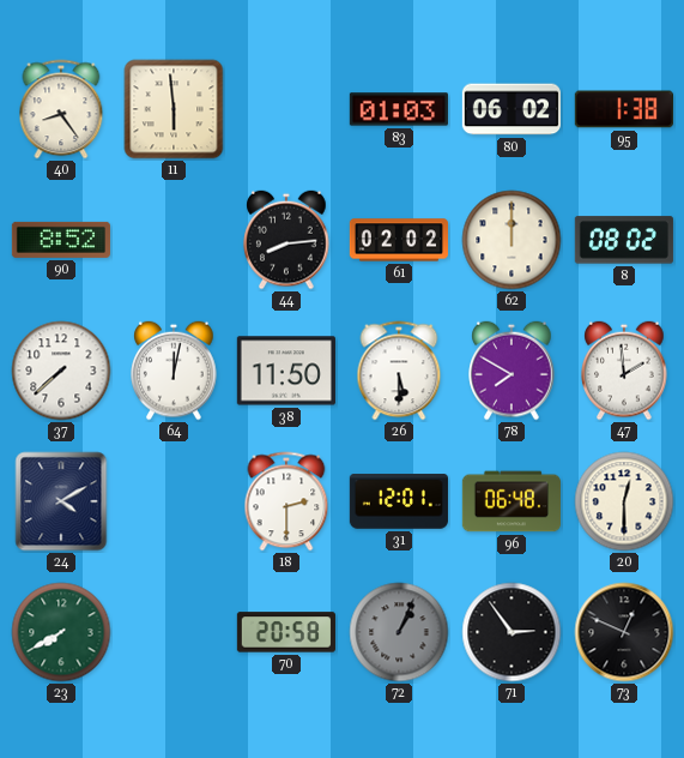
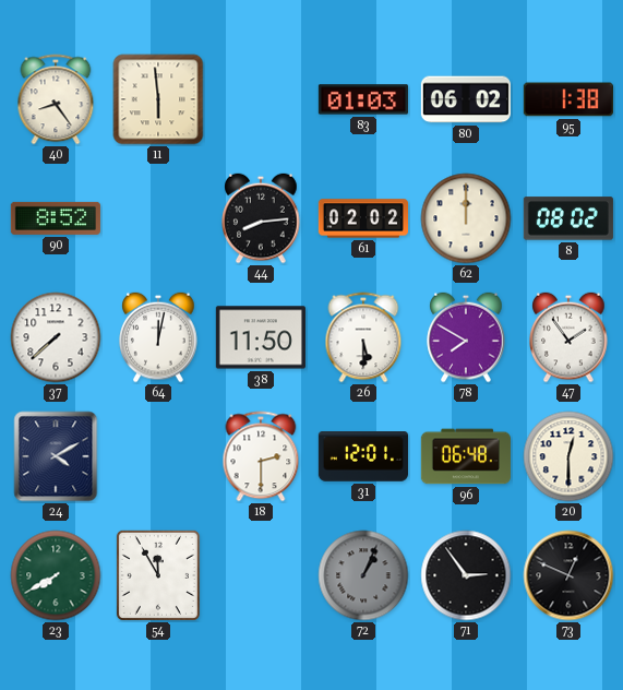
47: 1:59 -> 1:54
54: none -> 11:55
70: 20:58 -> none
